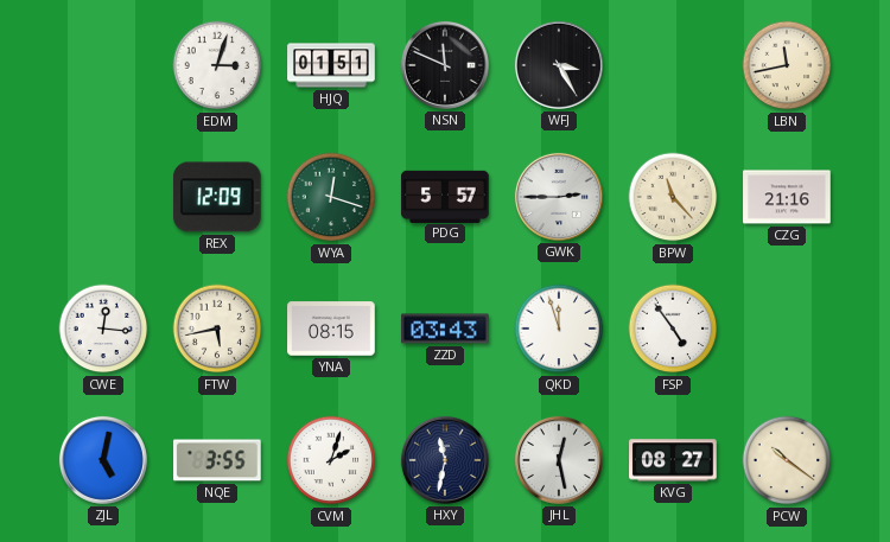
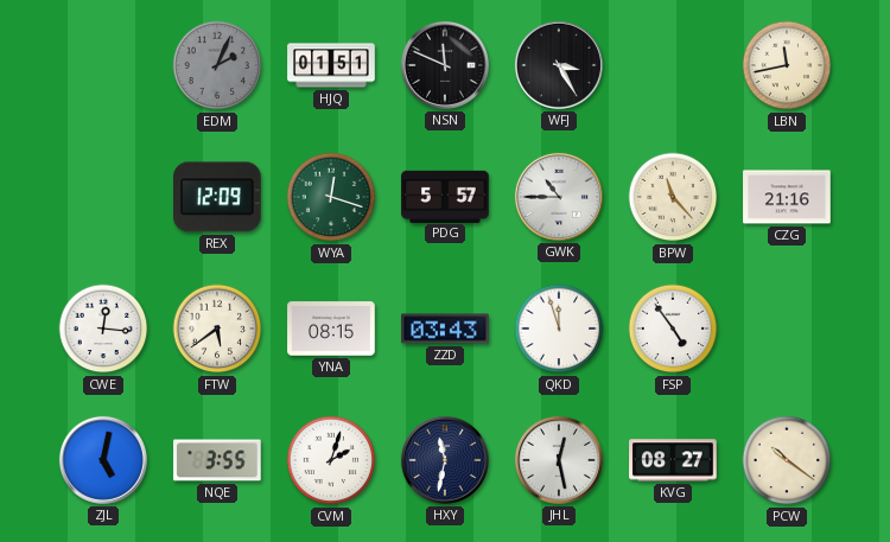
EDM: 3:03 -> 2:04
EDM dial: white -> grey
GWK: 2:45 -> 10:45
FTW: 5:43 -> 5:39
